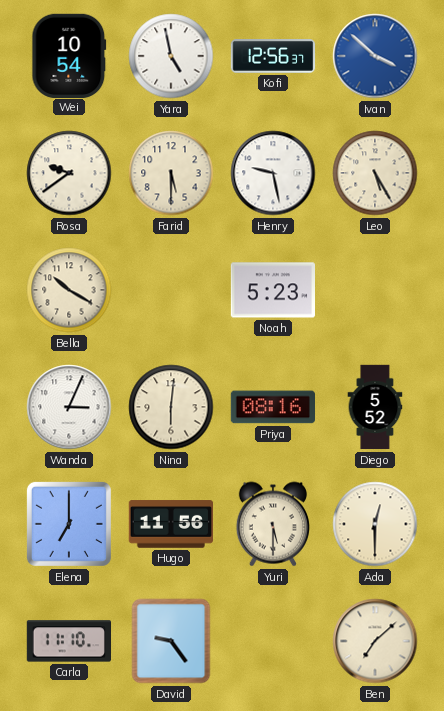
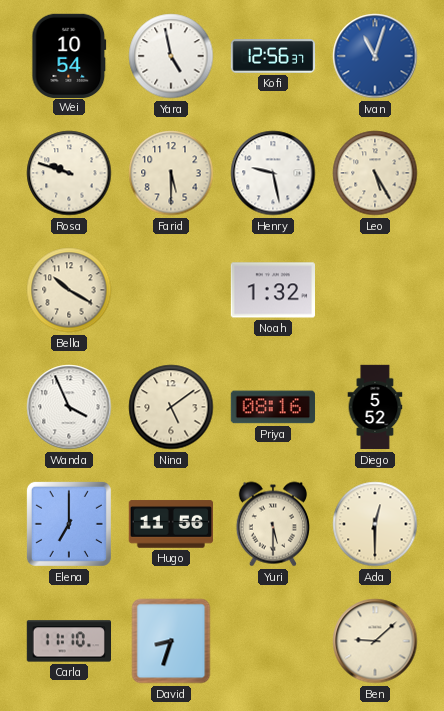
Ivan: 3:52 -> 11:03
Rosa: 9:39 -> 9:48
Noah: 5:23 -> 1:32
Wanda: 3:04 -> 3:56
Nina: 6:01 -> 5:09
David: 9:24 -> 8:33
Ben: 7:08 -> 9:08
